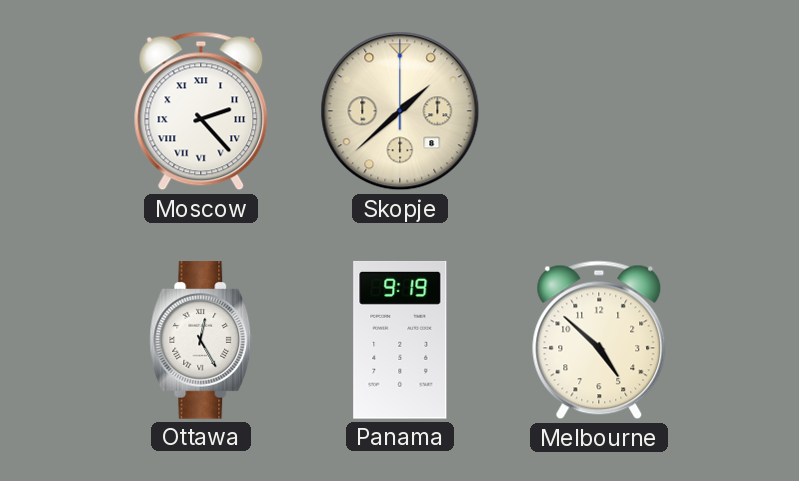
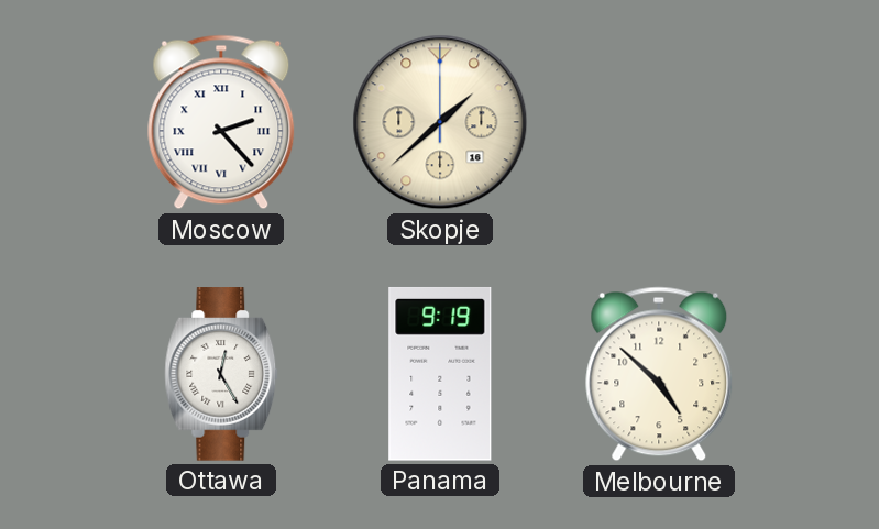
Skopje date: 8 -> 16
